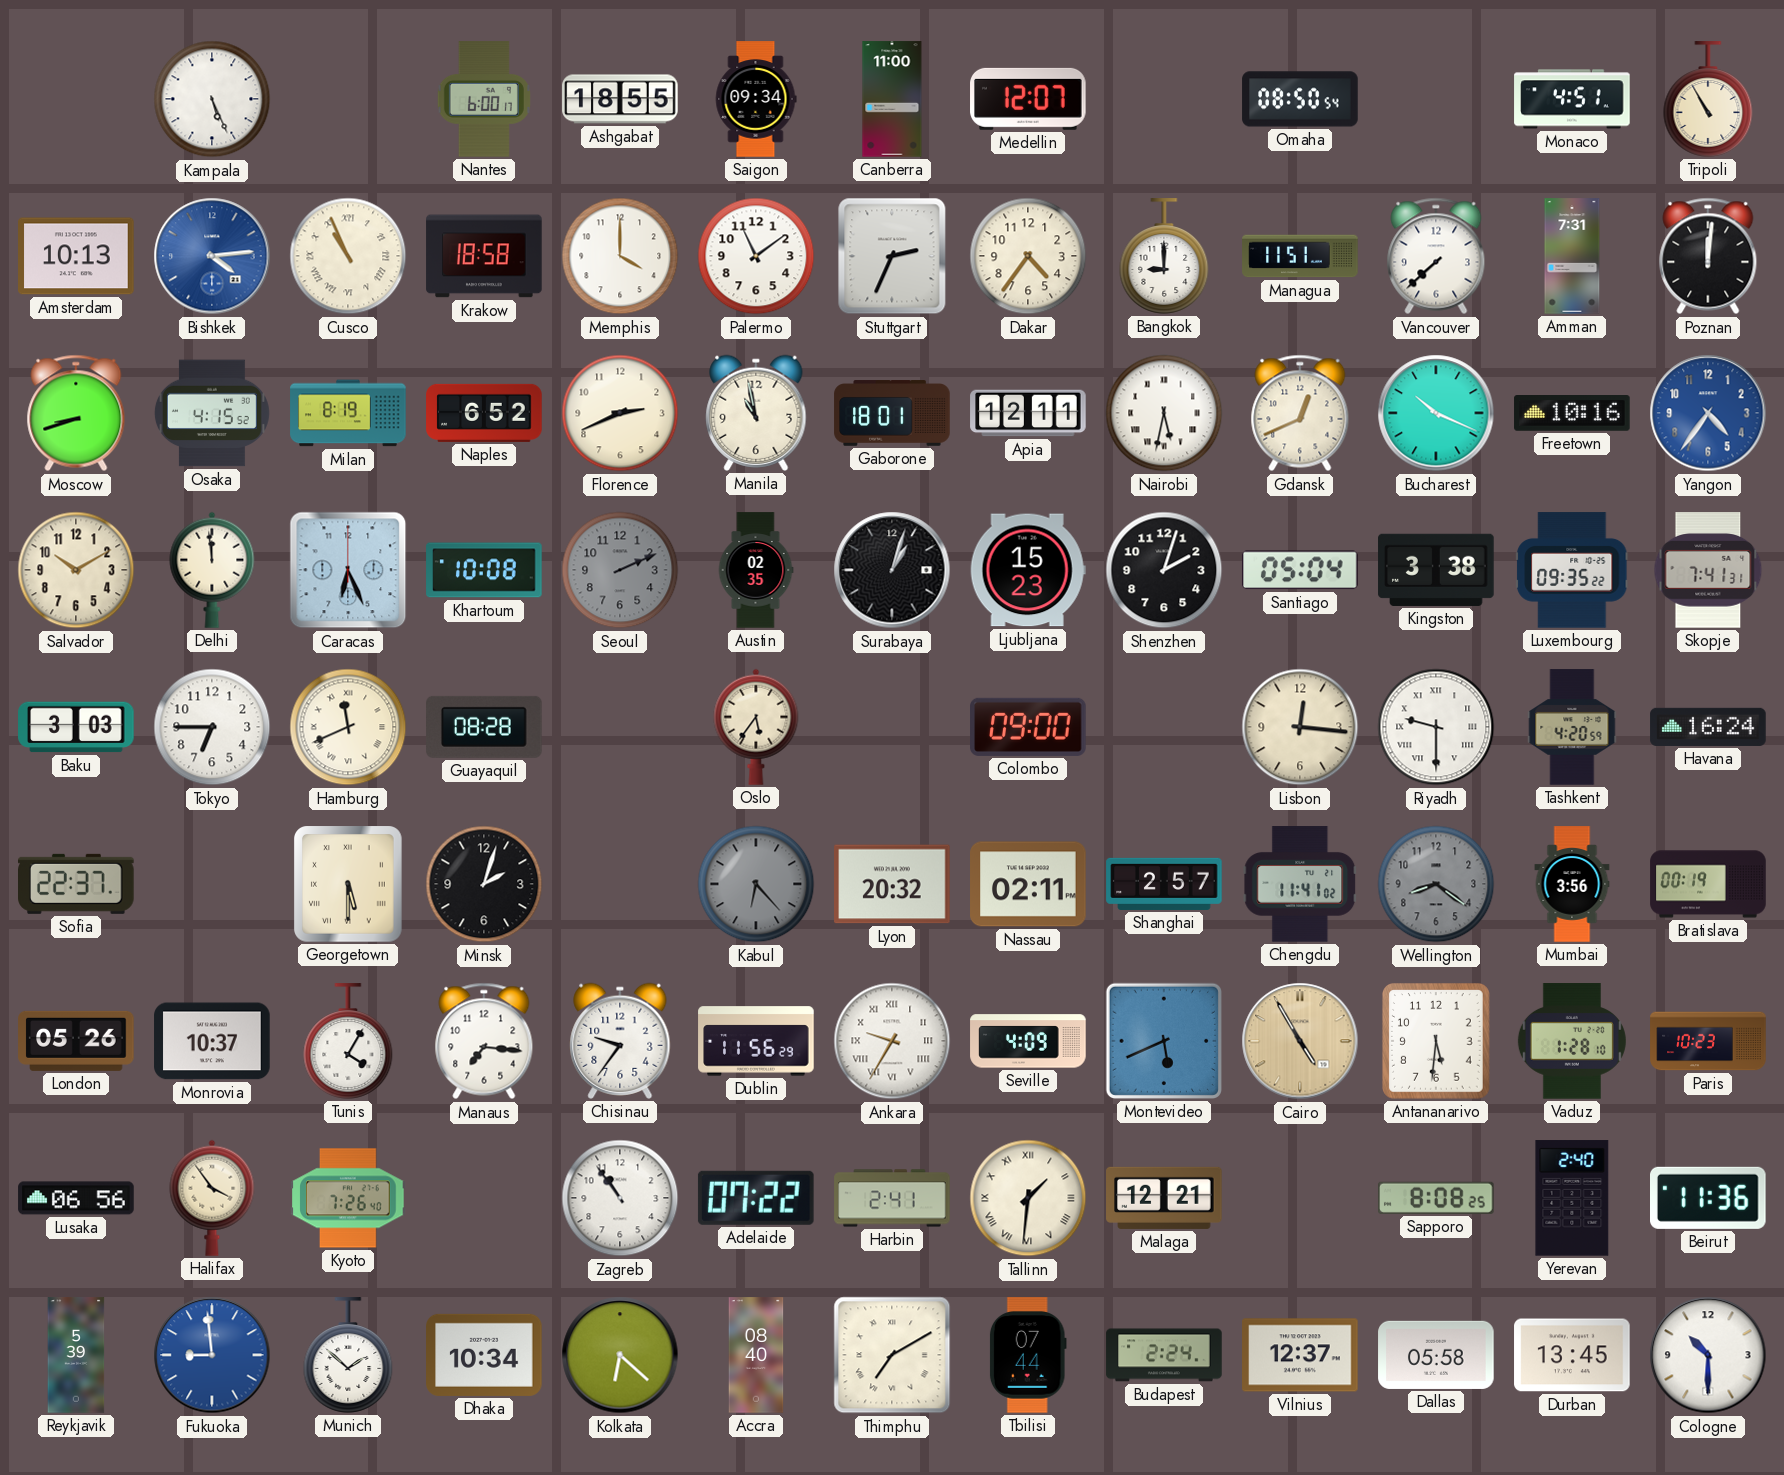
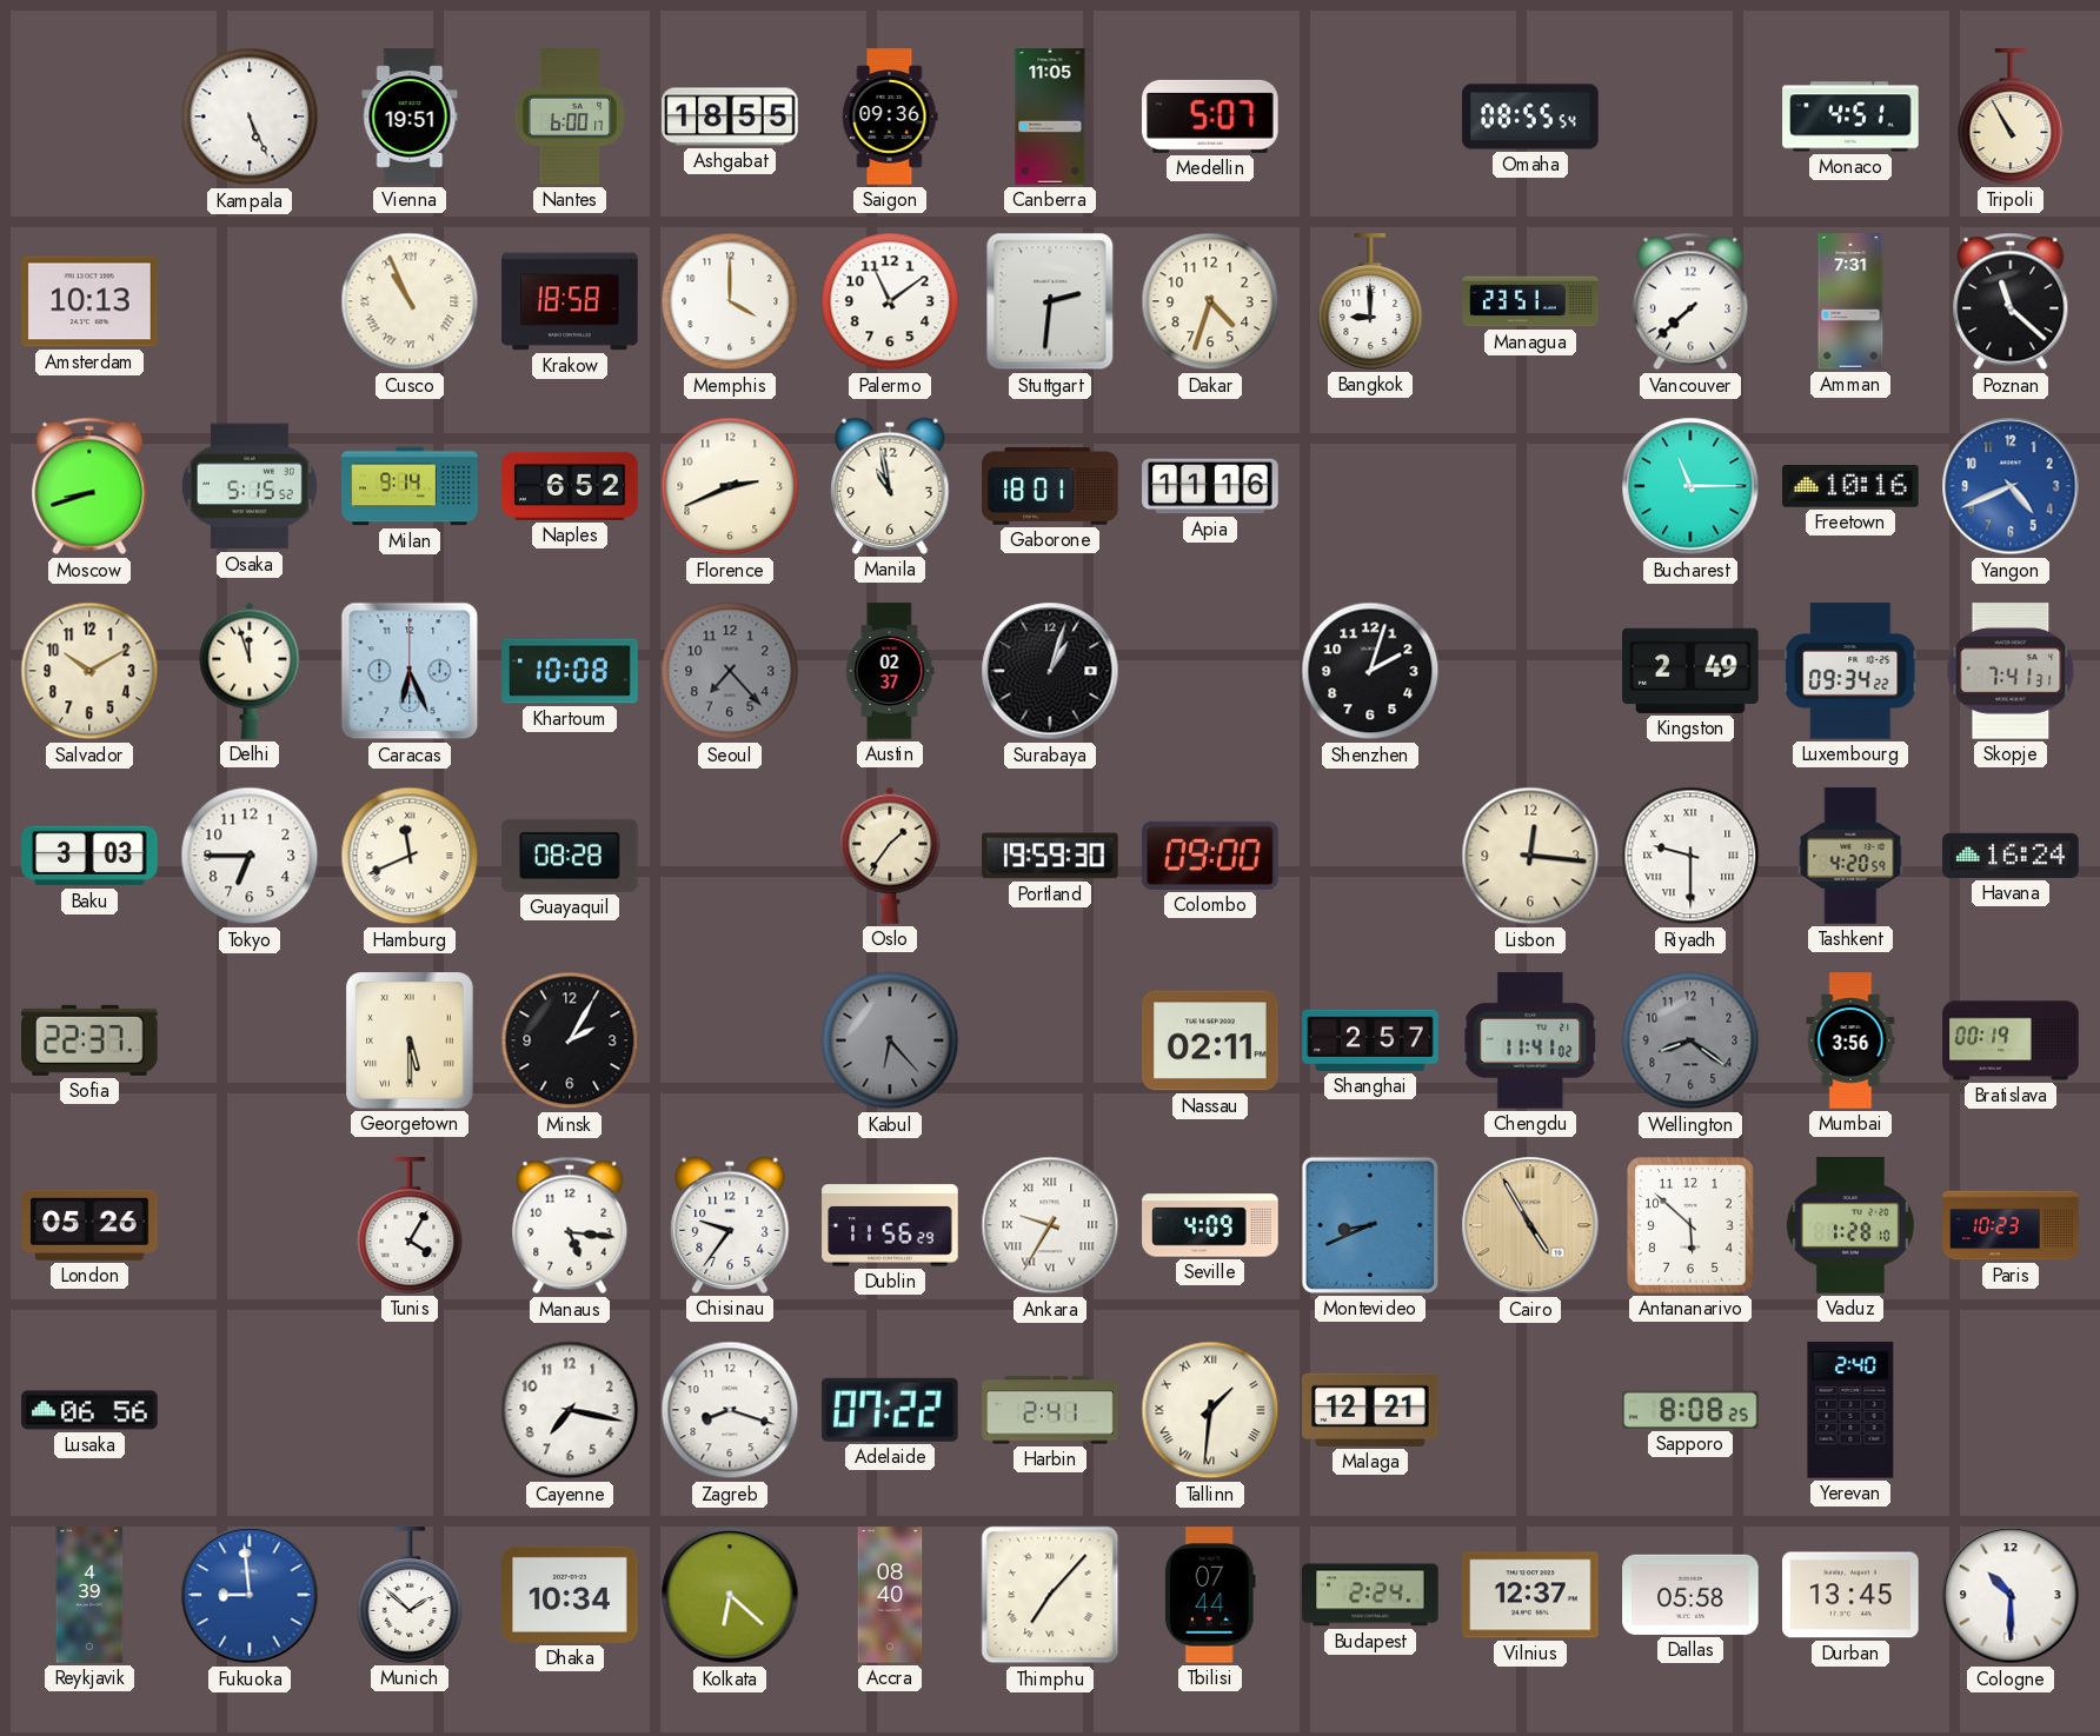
Vienna: none -> 19:51
Saigon: 09:34 -> 09:36
Canberra: 11:00 -> 11:05
Medellin: 12:07 -> 5:07
Omaha: 08:50 -> 08:55
Bishkek: 4:14 -> none
Stuttgart: 2:34 -> 2:31
Dakar: 4:36 -> 4:33
Managua: 11:51 -> 23:51
Poznan: 12:01 -> 11:22
Osaka: 4:15 -> 5:15
Milan: 8:19 -> 9:14
Apia: 12:11 -> 11:16
Nairobi: 5:32 -> none
Gdansk: 12:41 -> none
Bucharest: 10:19 -> 11:15
Yangon: 4:36 -> 4:41
Delhi: 11:59 -> 11:57
Seoul: 2:11 -> 7:23
Austin: 02:35 -> 02:37
Ljubljana: 15:23 -> none
Santiago: 05:04 -> none
Kingston: 3:38 -> 2:49
Luxembourg: 09:35 -> 09:34
Oslo: 5:36 -> 1:36
Portland: none -> 19:59
Minsk: 2:03 -> 2:05
Lyon: 20:32 -> none
Monrovia: 10:37 -> none
Manaus: 7:16 -> 5:16
Montevideo: 5:41 -> 8:41
Antananarivo: 5:31 -> 5:52
Halifax: 3:54 -> none
Kyoto: 7:26 -> none
Cayenne: none -> 7:17
Zagreb: 10:54 -> 8:18
Beirut: 11:36 -> none
Reykjavik: 5:39 -> 4:39
Thimphu: 7:10 -> 7:07
